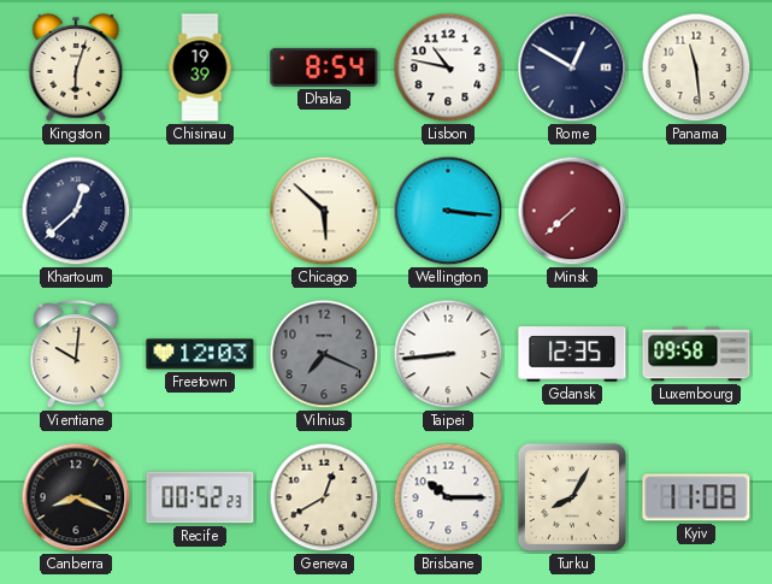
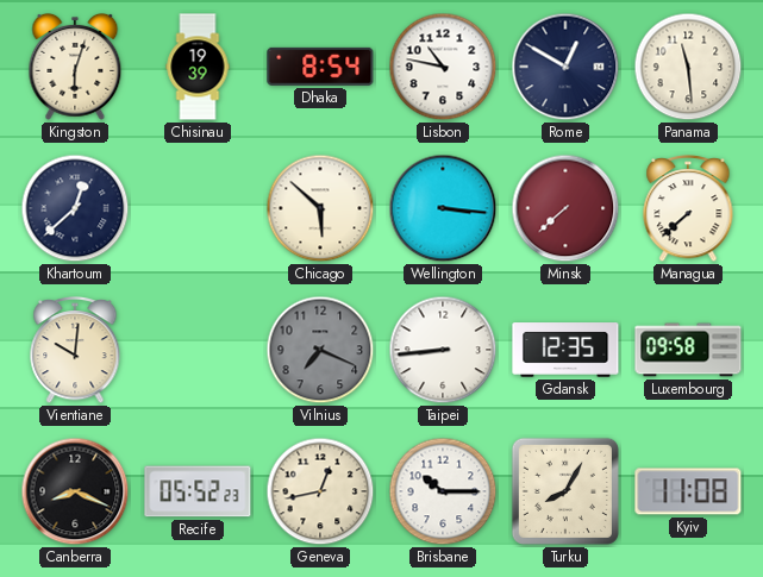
Managua: none -> 7:38
Freetown: 12:03 -> none
Recife: 00:52 -> 05:52
Geneva: 12:40 -> 12:43
